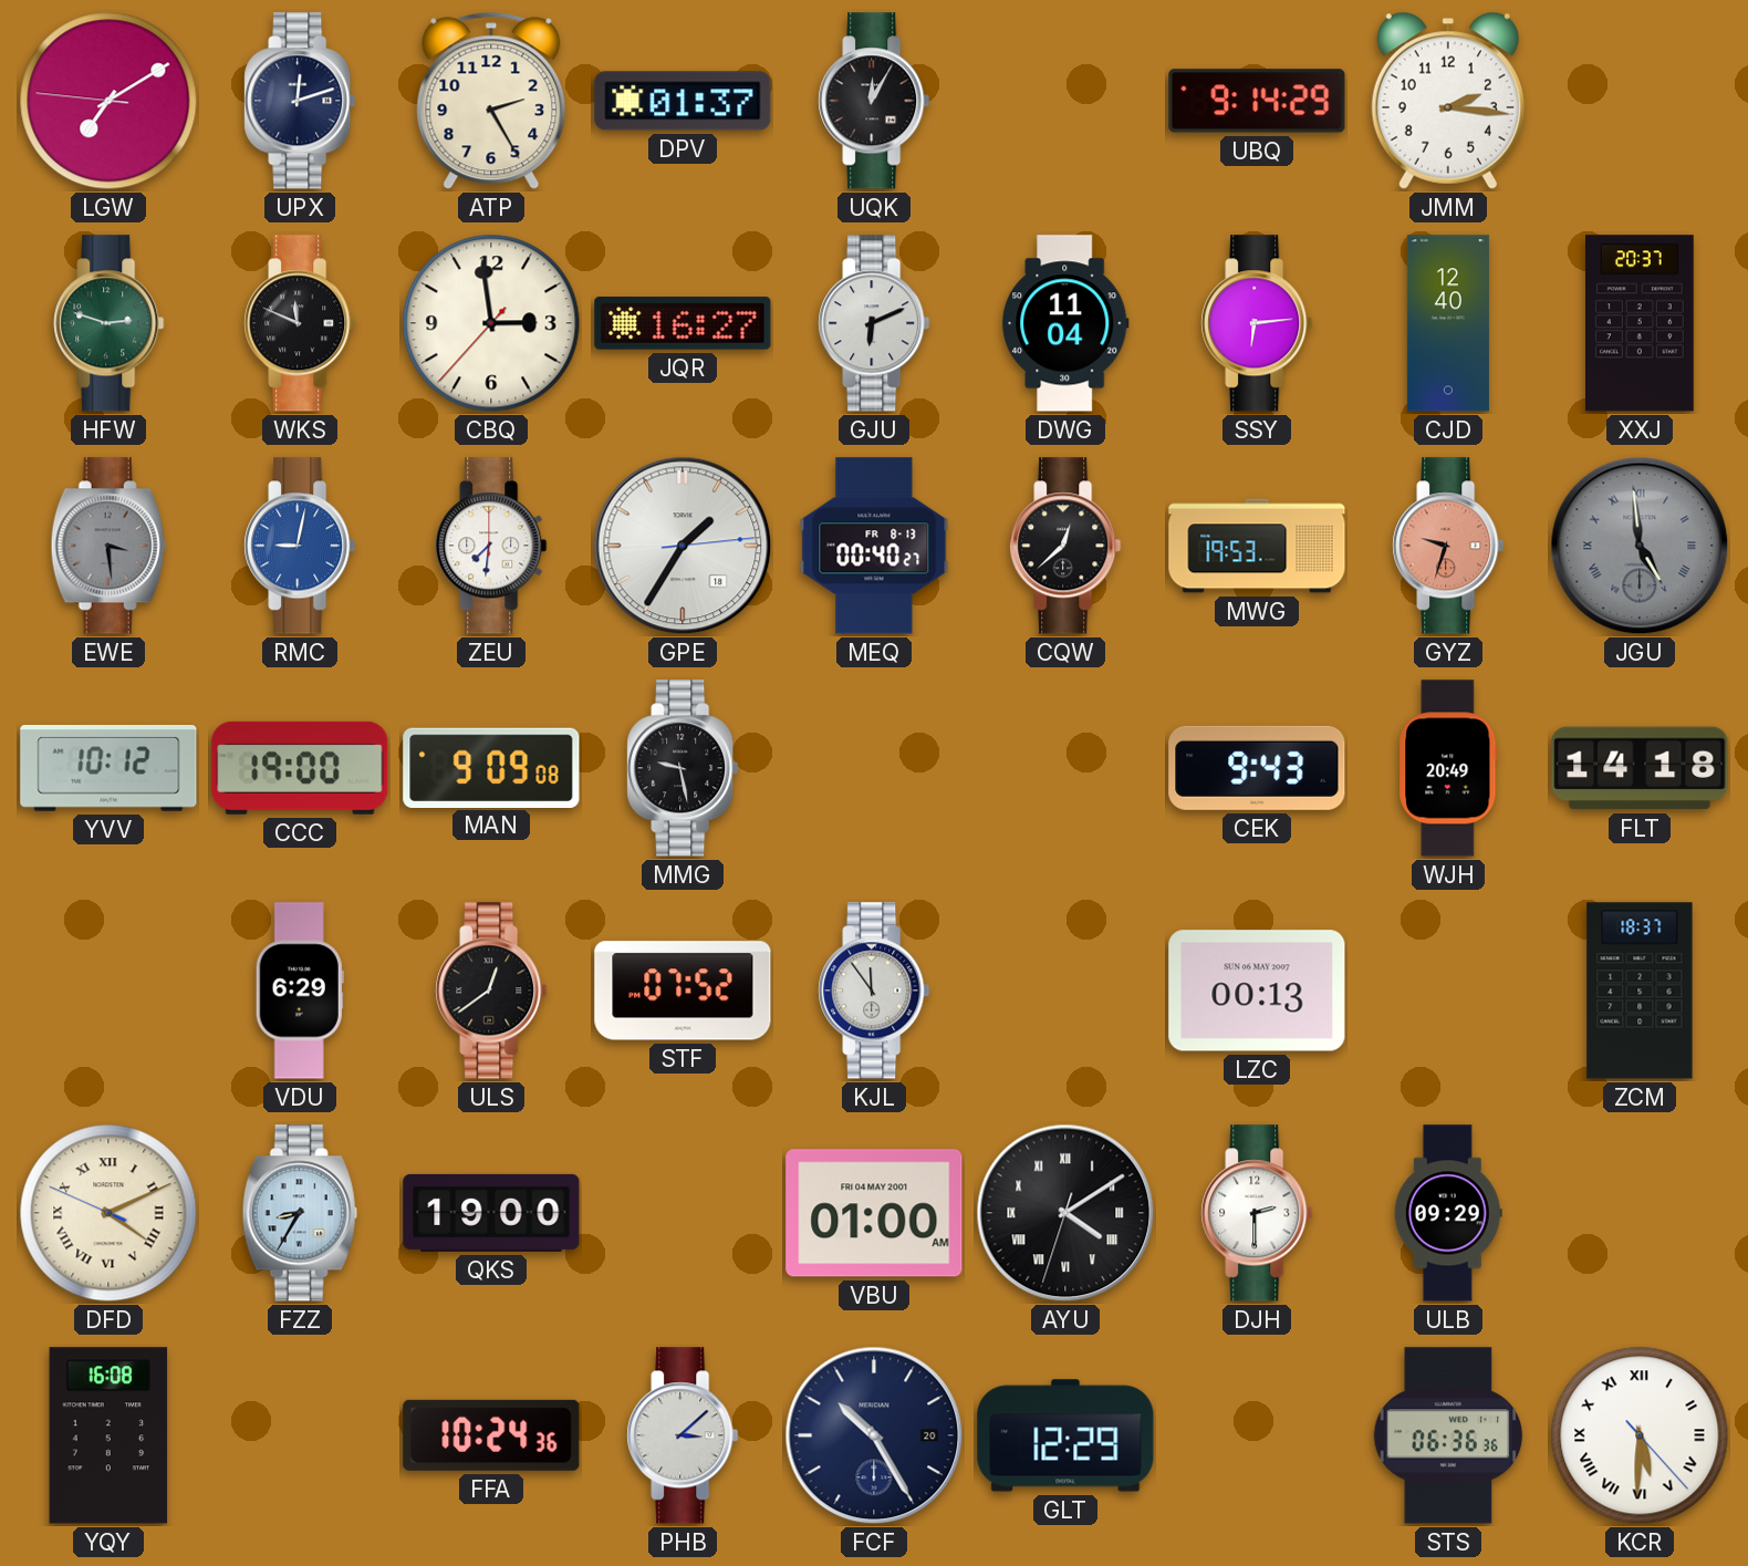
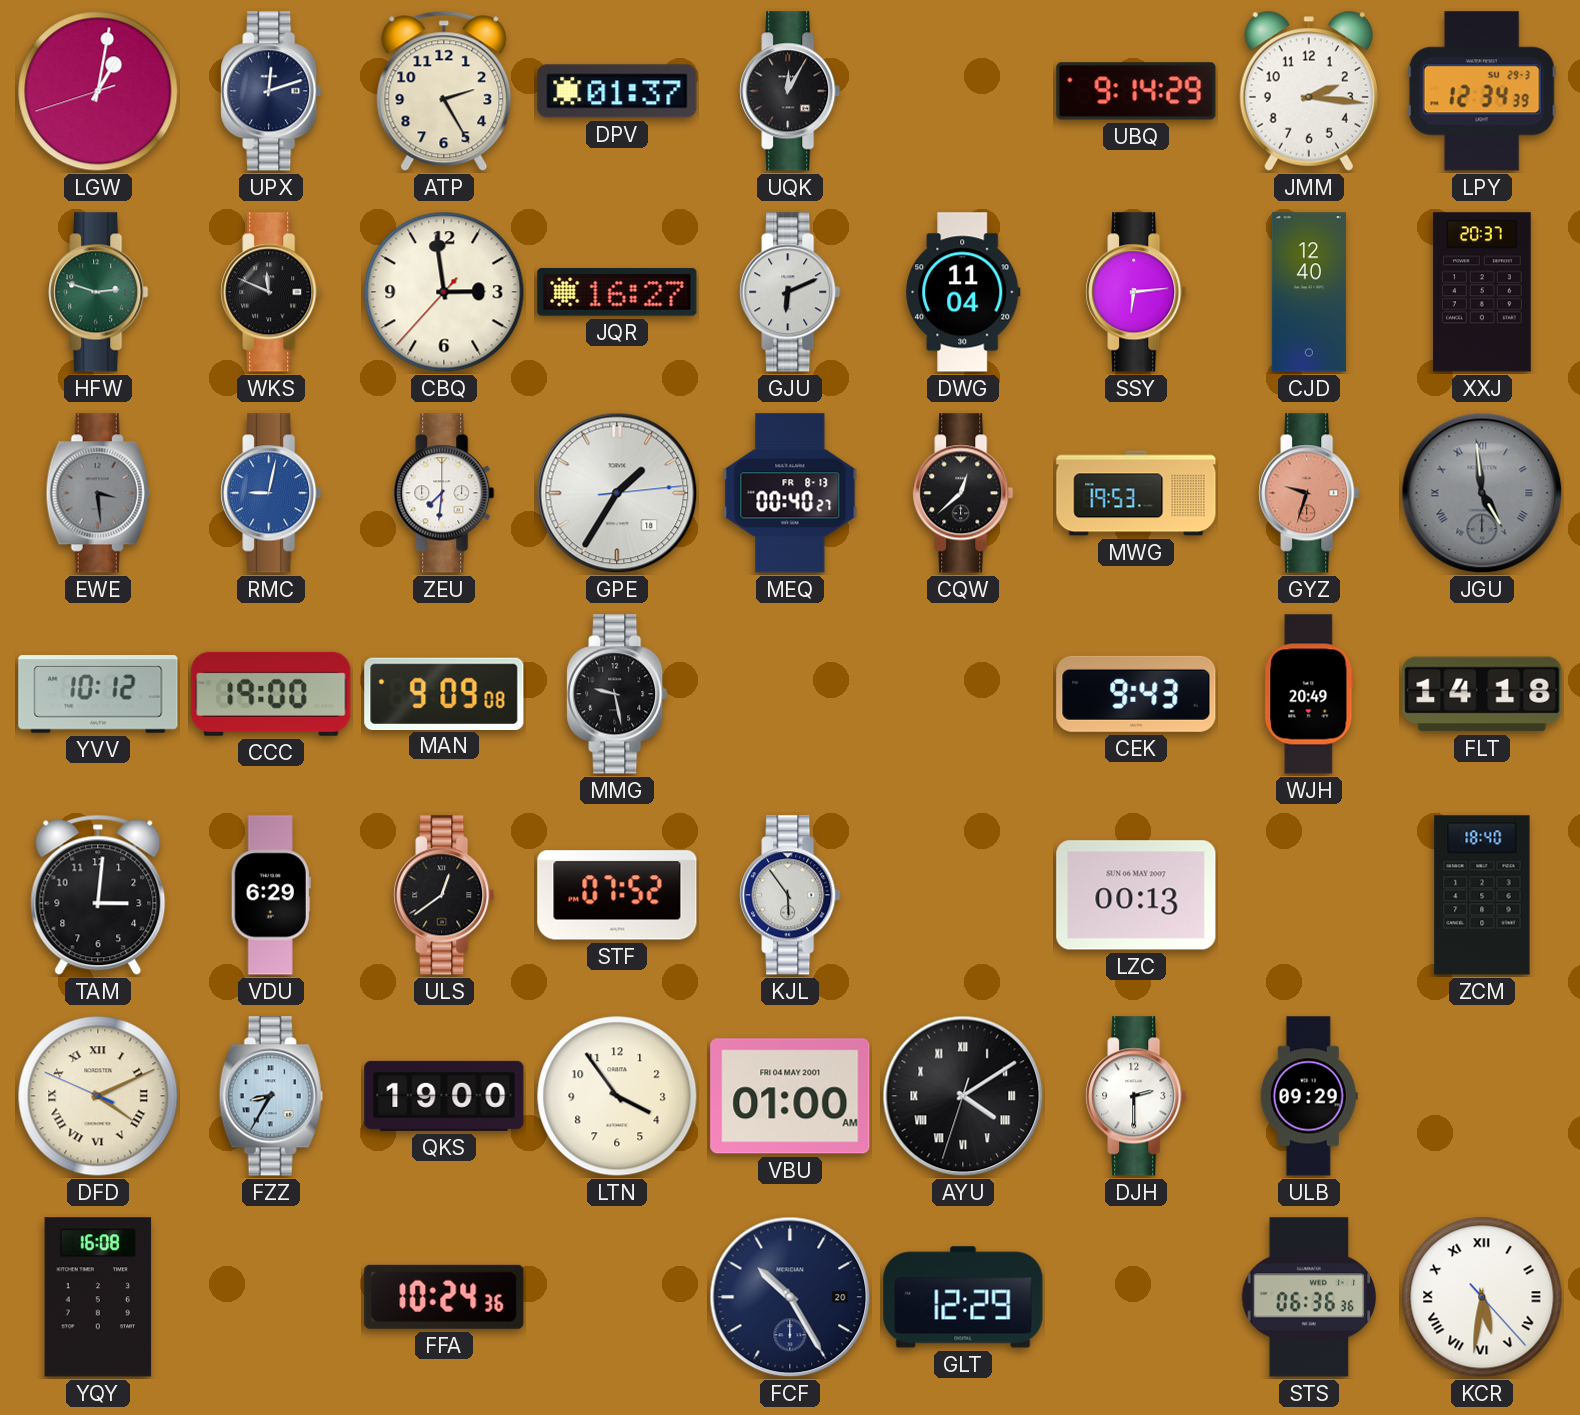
LGW: 7:09 -> 1:01
LPY: none -> 12:34
TAM: none -> 3:01
KJL: 11:54 -> 5:54
ZCM: 18:37 -> 18:40
LTN: none -> 3:54
PHB: 3:08 -> none
KCR: 5:30 -> 5:31
